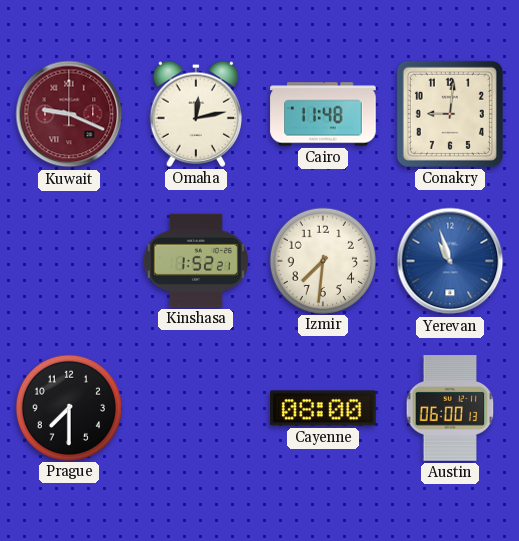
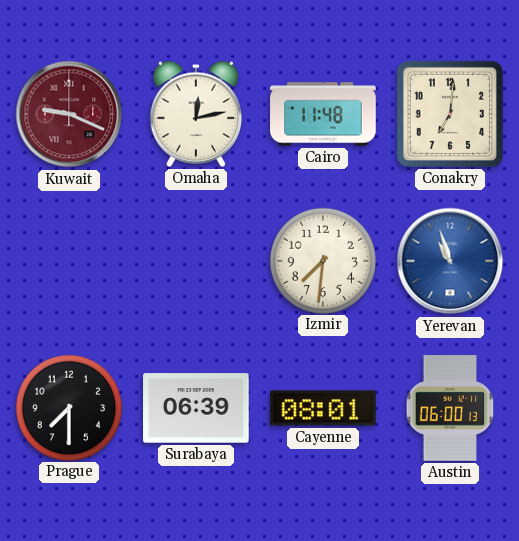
Conakry: 9:01 -> 7:01
Kinshasa: 1:52 -> none
Surabaya: none -> 06:39
Cayenne: 08:00 -> 08:01
